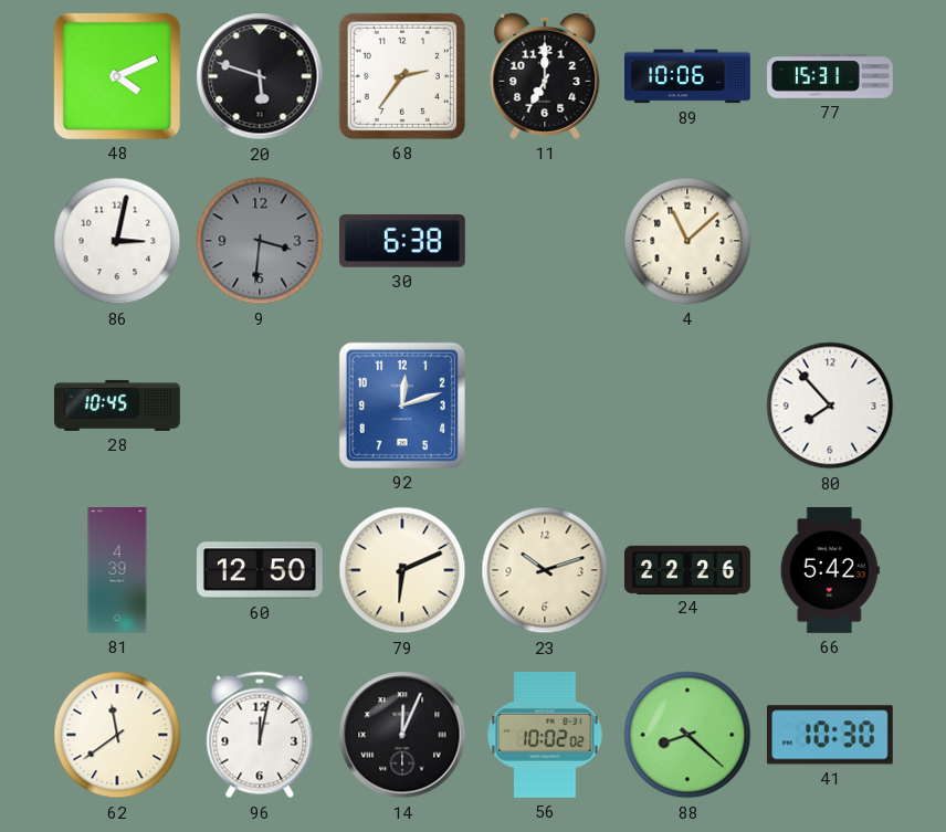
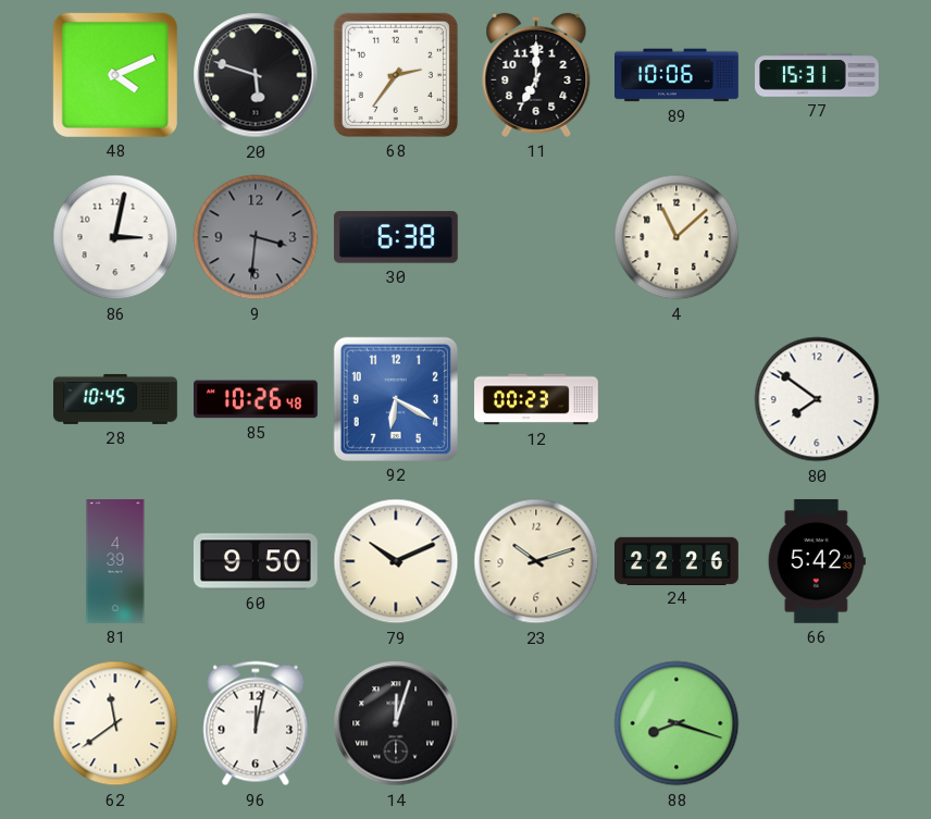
85: none -> 10:26
92: 12:12 -> 6:20
12: none -> 00:23
80: 7:53 -> 7:51
60: 12:50 -> 9:50
79: 6:11 -> 10:11
14: 12:04 -> 12:03
56: 10:02 -> none
88: 8:22 -> 8:18
41: 10:30 -> none
